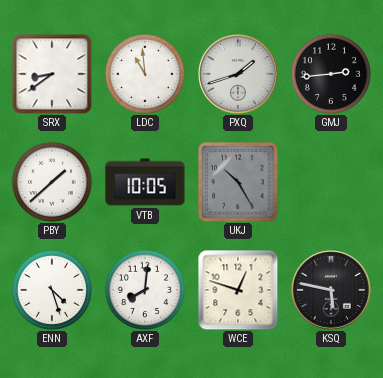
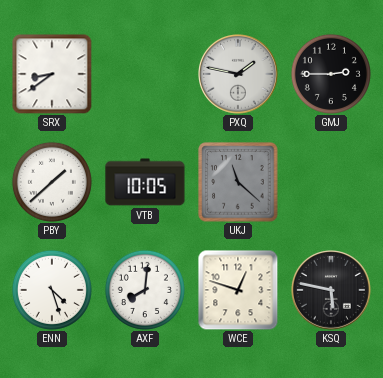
LDC: 10:59 -> none
PXQ: 1:42 -> 1:47
GMJ: 2:44 -> 2:45
UKJ: 10:25 -> 11:22
